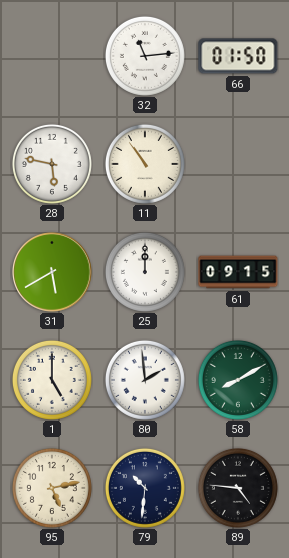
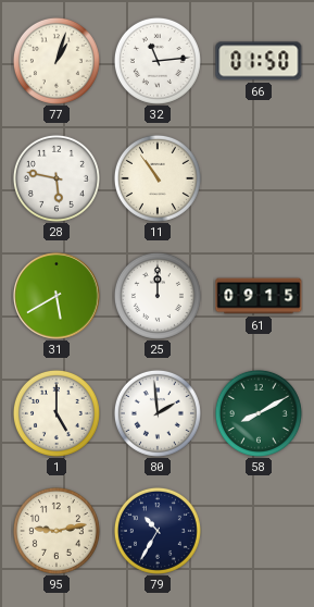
77: none -> 1:03
95: 5:13 -> 9:13
79: 10:31 -> 10:35
89: 4:46 -> none
